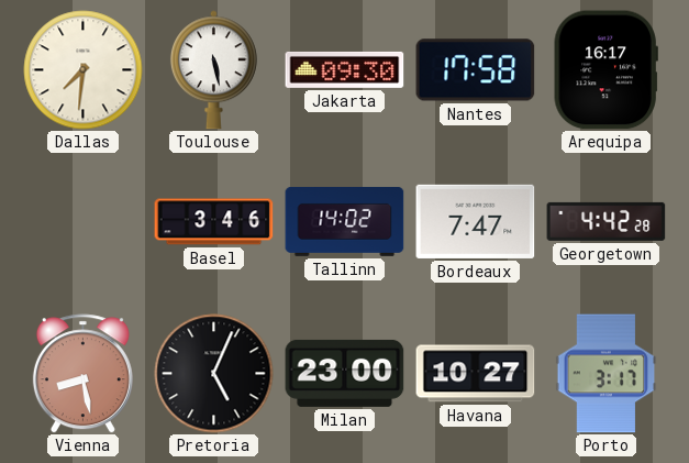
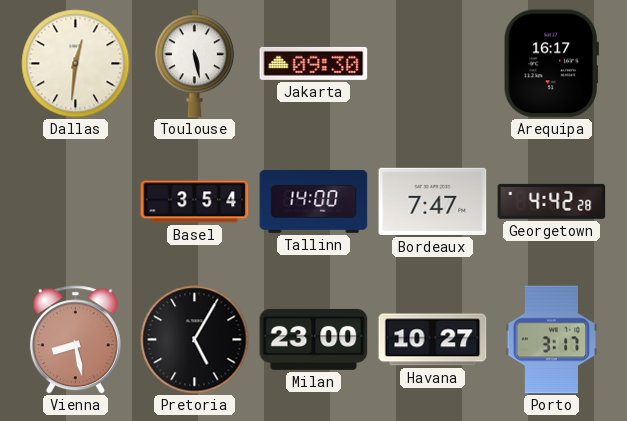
Dallas: 7:31 -> 12:31
Nantes: 17:58 -> none
Basel: 3:46 -> 3:54
Tallinn: 14:02 -> 14:00
Pretoria: 5:04 -> 5:05
